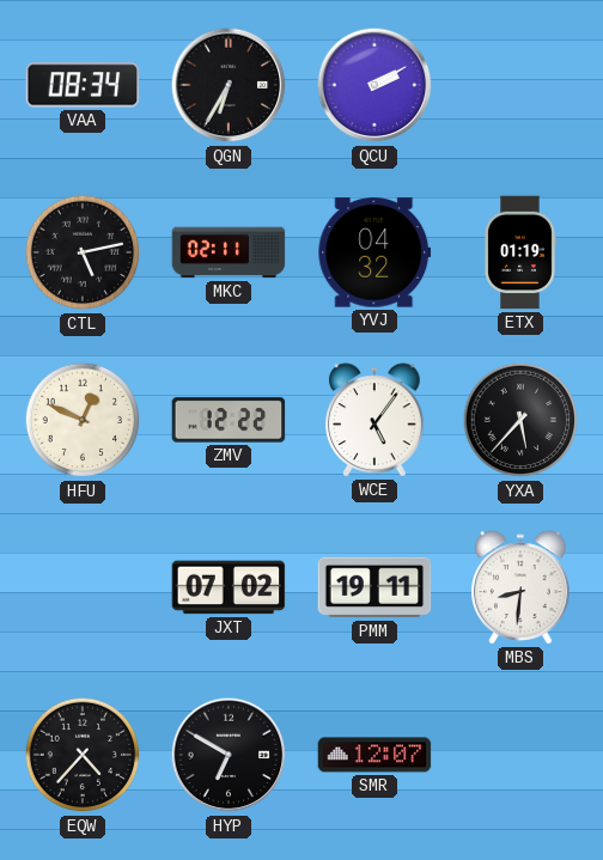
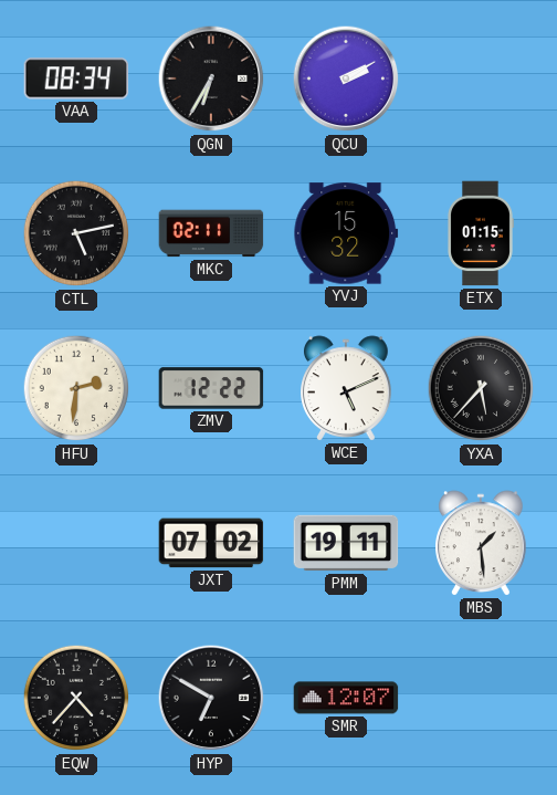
YVJ: 04:32 -> 15:32
ETX: 01:19 -> 01:15
HFU: 12:49 -> 2:31
WCE: 5:06 -> 5:11
MBS: 8:31 -> 1:29
